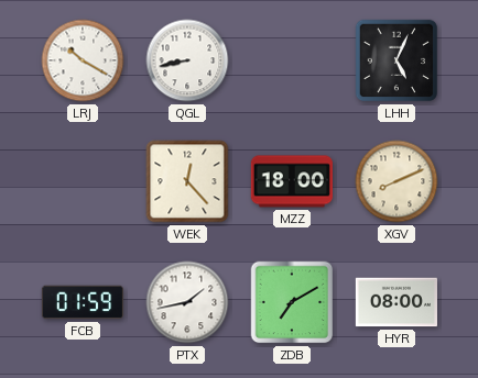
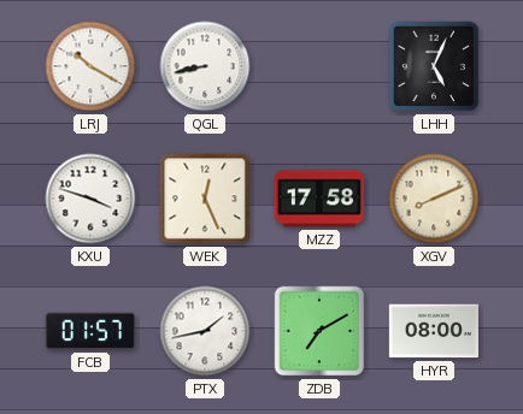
KXU: none -> 3:48
WEK: 12:23 -> 12:26
MZZ: 18:00 -> 17:58
FCB: 01:59 -> 01:57
